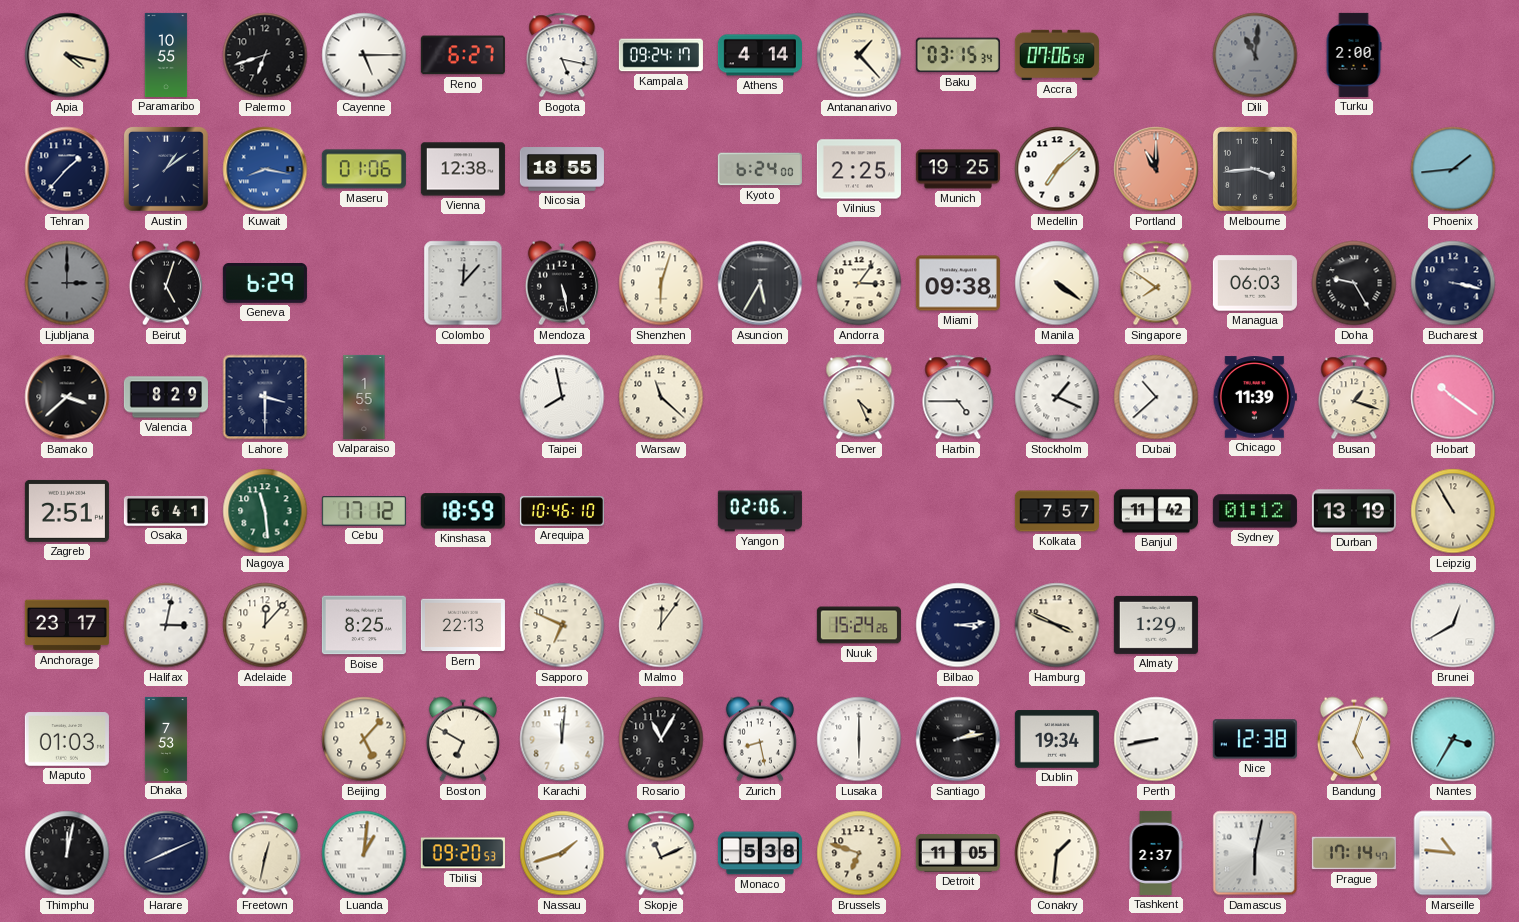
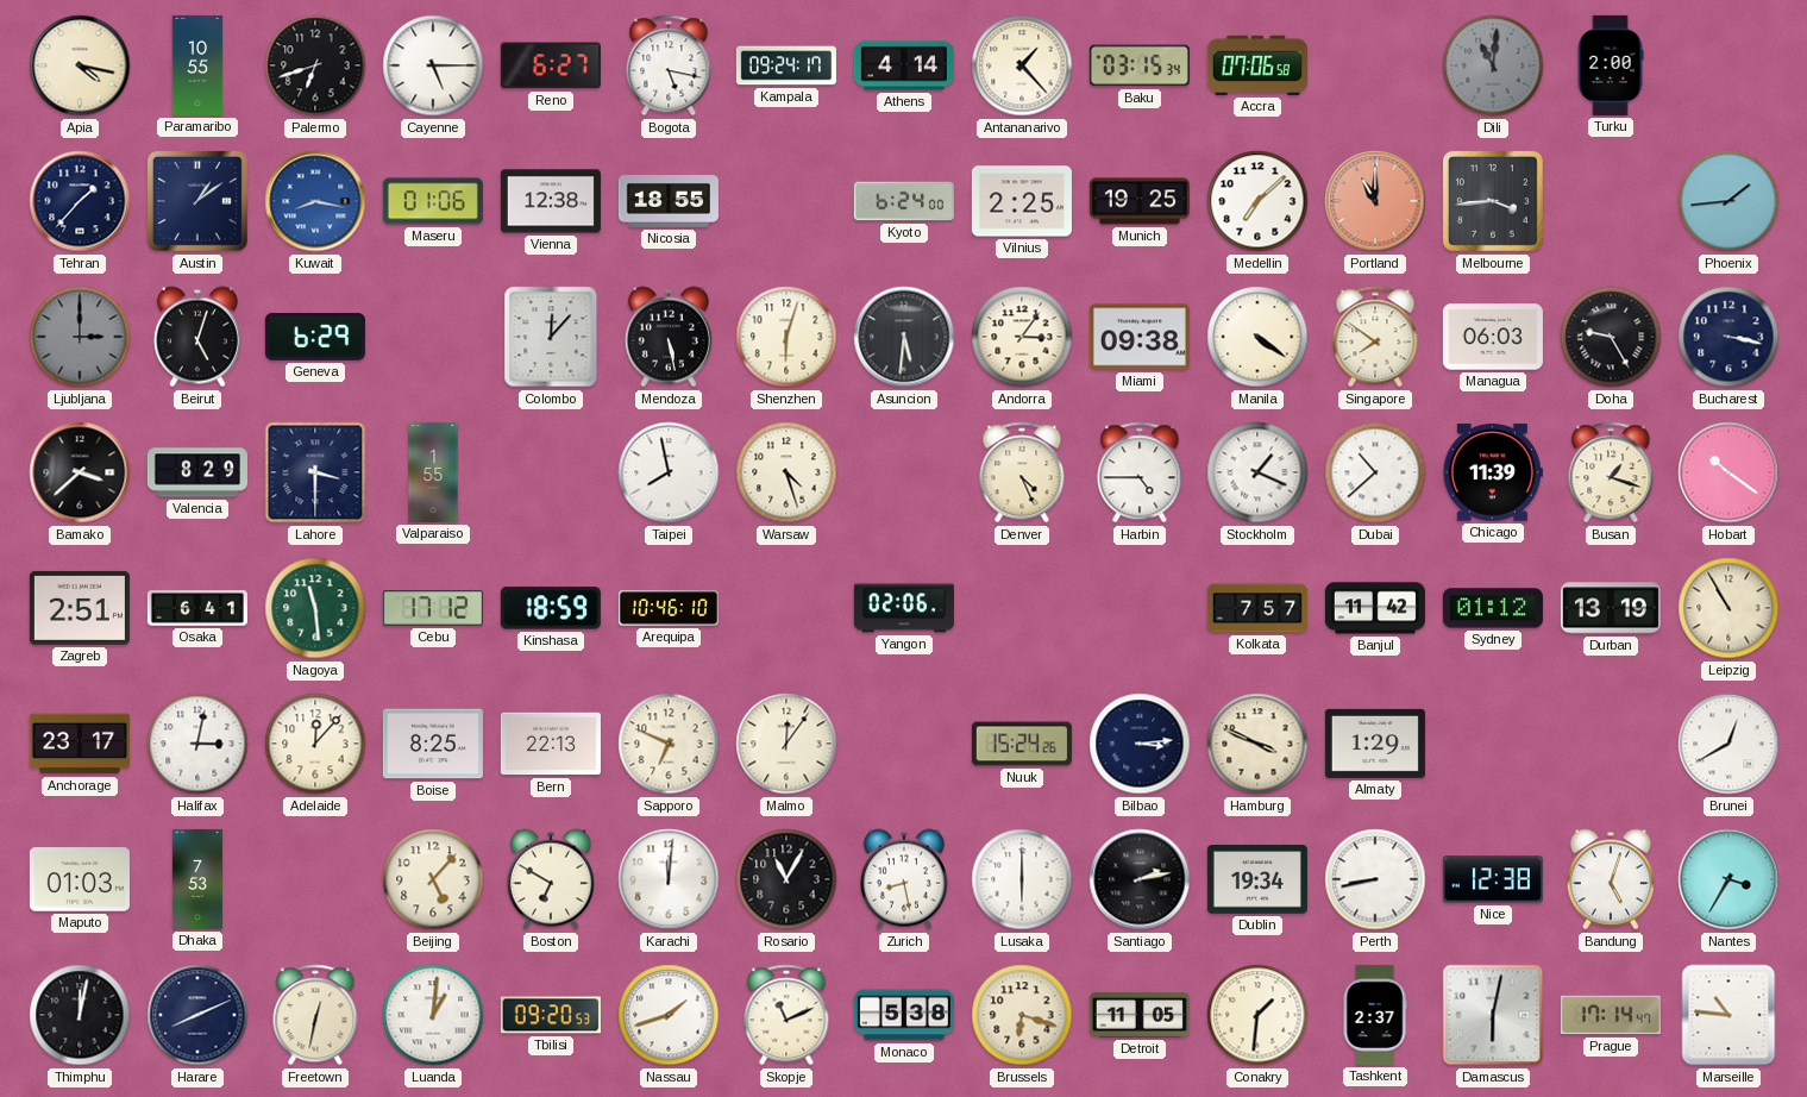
Asuncion: 5:35 -> 5:31
Warsaw: 11:22 -> 4:27
Brussels: 6:48 -> 6:18
